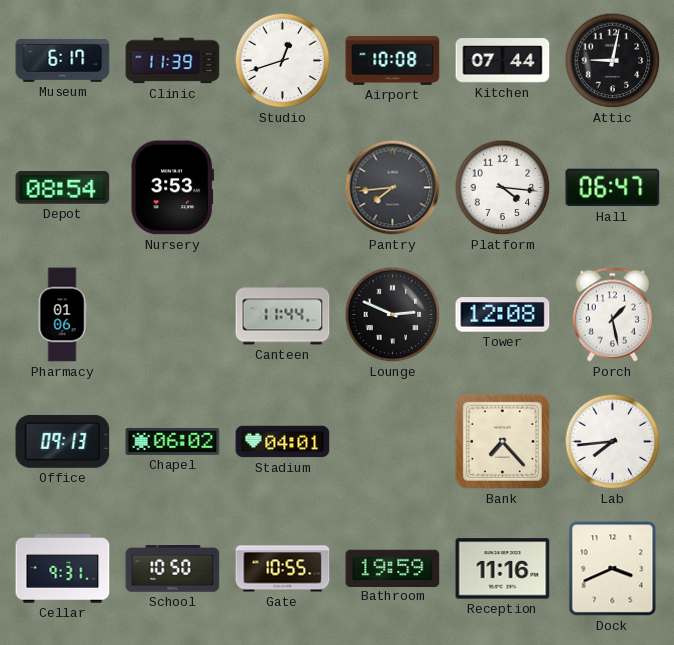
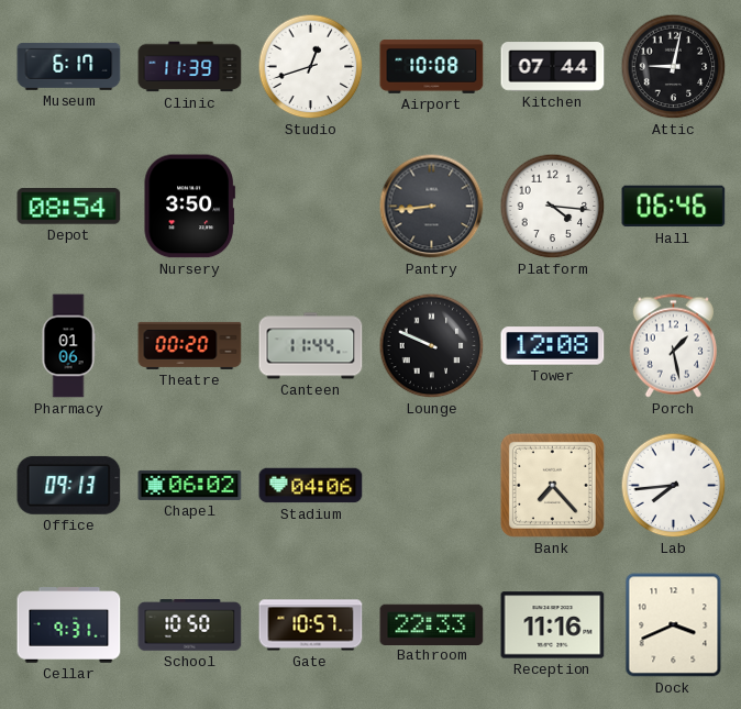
Nursery: 3:53 -> 3:50
Pantry: 7:44 -> 8:44
Hall: 06:47 -> 06:46
Theatre: none -> 00:20
Lounge: 2:49 -> 9:49
Stadium: 04:01 -> 04:06
Gate: 10:55 -> 10:57
Bathroom: 19:59 -> 22:33
